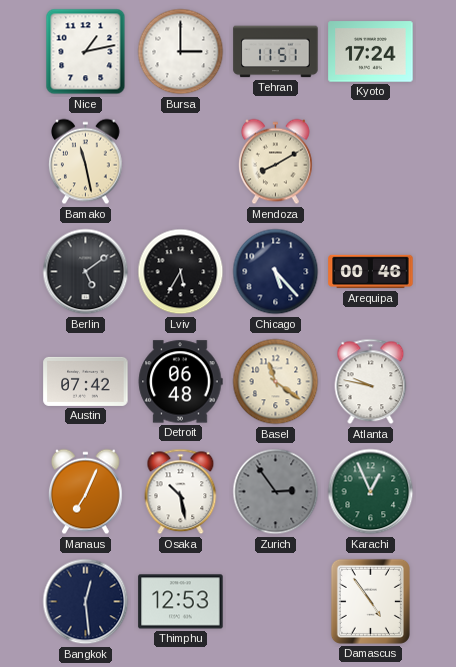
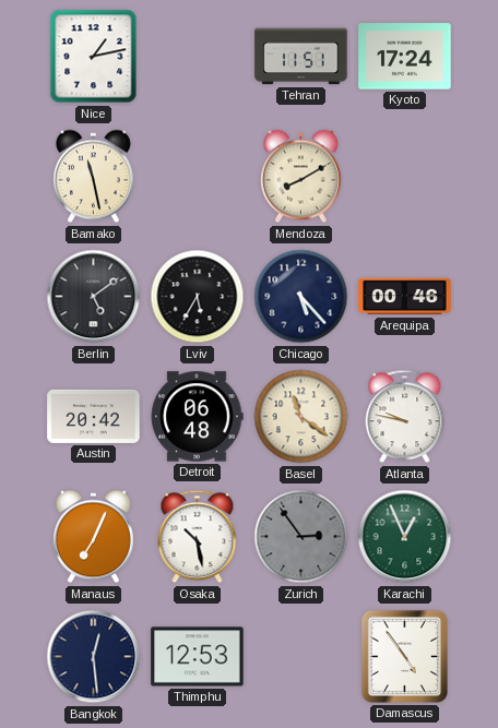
Bursa: 3:00 -> none
Austin: 07:42 -> 20:42
